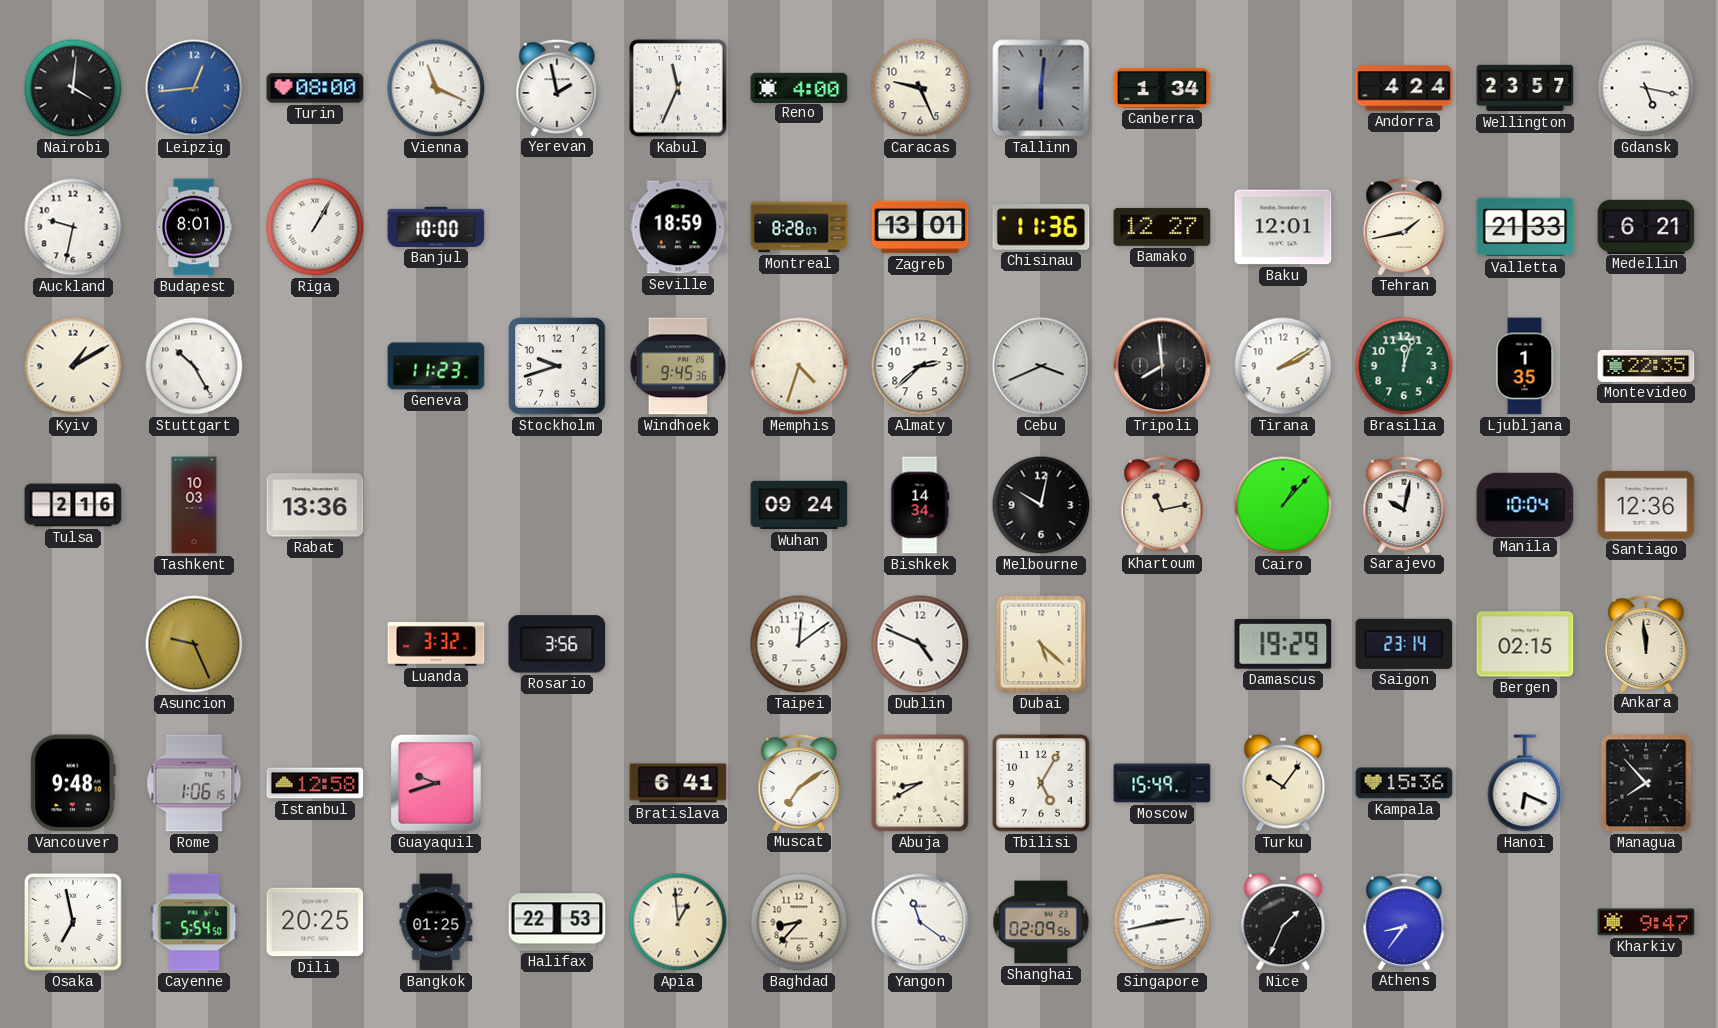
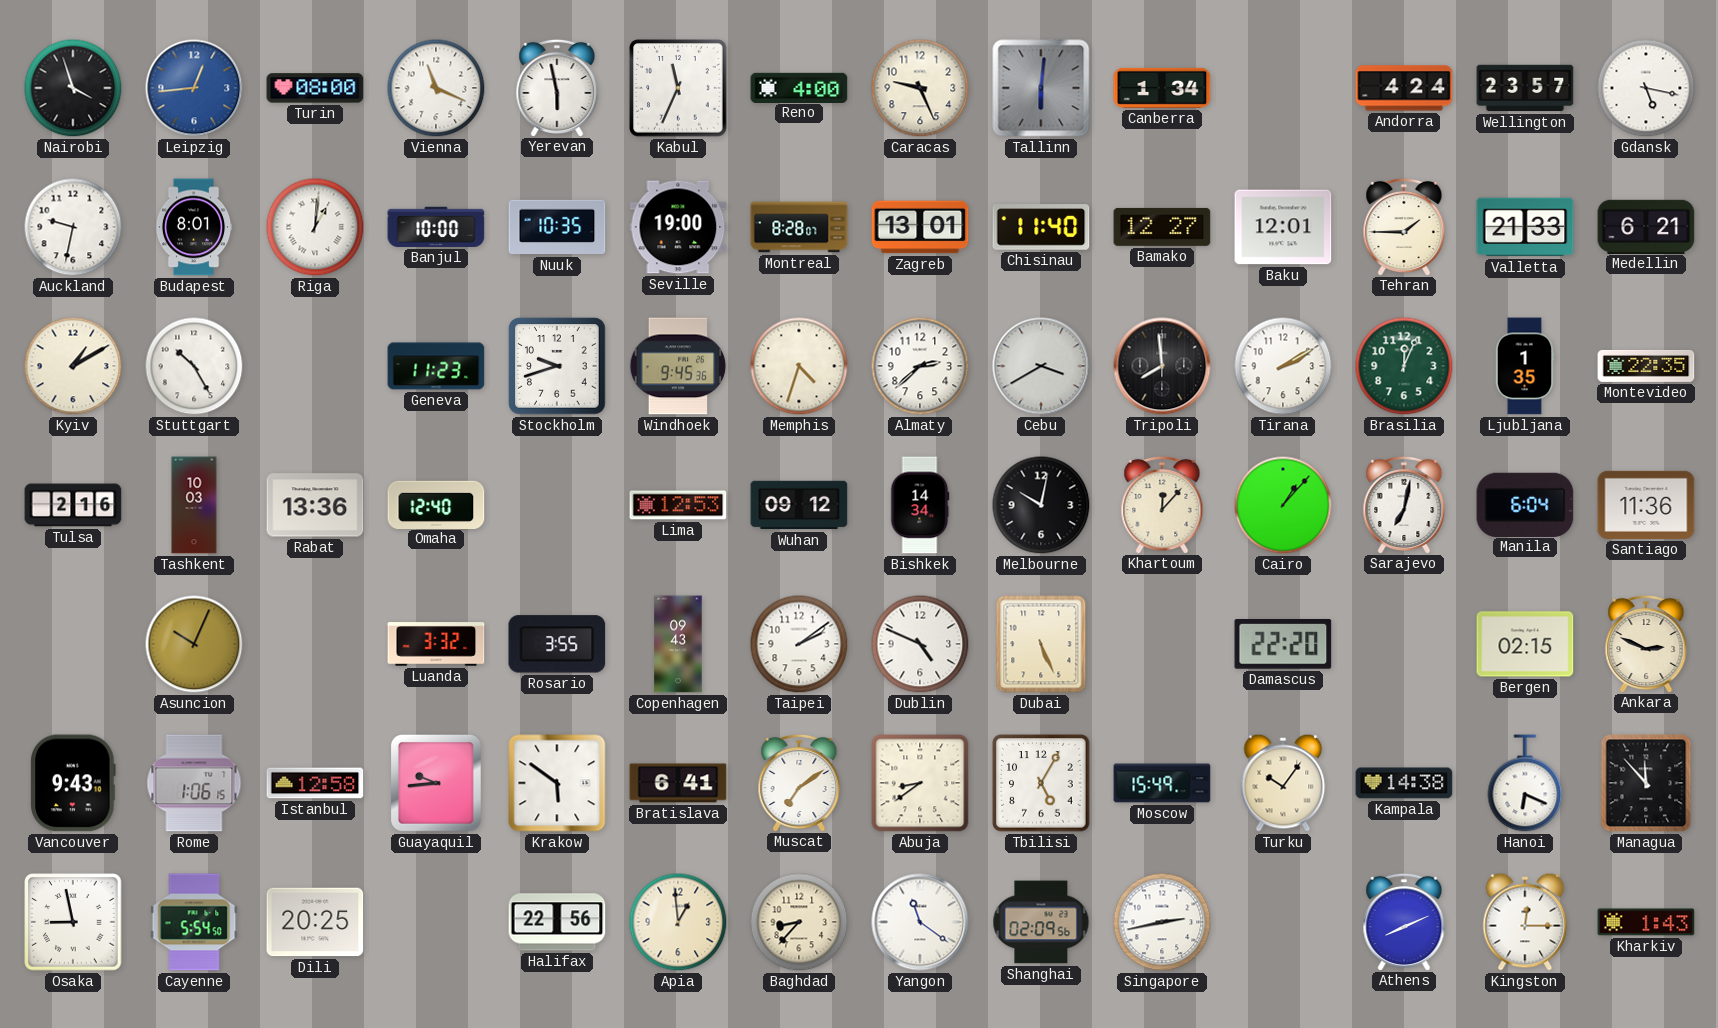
Nairobi: 4:01 -> 3:57
Yerevan: 1:58 -> 5:58
Riga: 1:05 -> 1:01
Nuuk: none -> 10:35
Seville: 18:59 -> 19:00
Chisinau: 11:36 -> 11:40
Tehran: 1:43 -> 1:45
Cebu: 3:41 -> 3:40
Brasilia: 12:03 -> 12:04
Omaha: none -> 12:40
Lima: none -> 12:53
Wuhan: 09:24 -> 09:12
Khartoum: 11:13 -> 12:07
Sarajevo: 10:02 -> 7:02
Manila: 10:04 -> 6:04
Santiago: 12:36 -> 11:36
Asuncion: 9:26 -> 10:04
Rosario: 3:56 -> 3:55
Copenhagen: none -> 09:43
Taipei: 12:09 -> 2:09
Dubai: 5:22 -> 5:26
Damascus: 19:29 -> 22:20
Saigon: 23:14 -> none
Ankara: 11:59 -> 2:49
Vancouver: 9:48 -> 9:43
Guayaquil: 9:42 -> 9:44
Krakow: none -> 5:51
Abuja: 8:40 -> 8:39
Kampala: 15:36 -> 14:38
Managua: 7:53 -> 11:53
Osaka: 6:58 -> 8:58
Bangkok: 01:25 -> none
Halifax: 22:53 -> 22:56
Nice: 1:34 -> none
Athens: 8:36 -> 8:11
Kingston: none -> 12:15
Kharkiv: 9:47 -> 1:43
